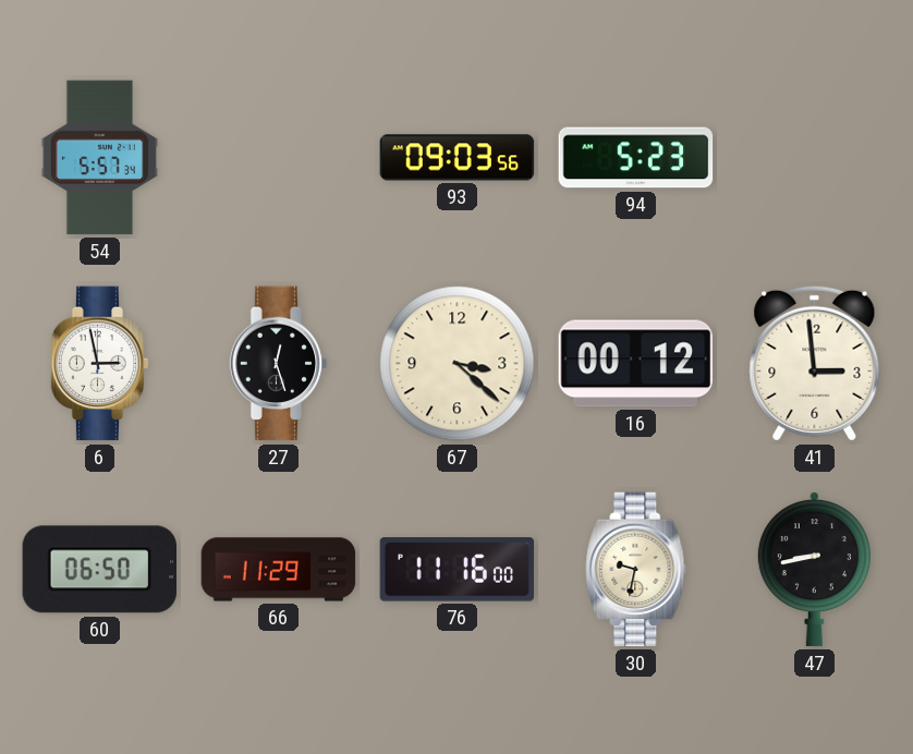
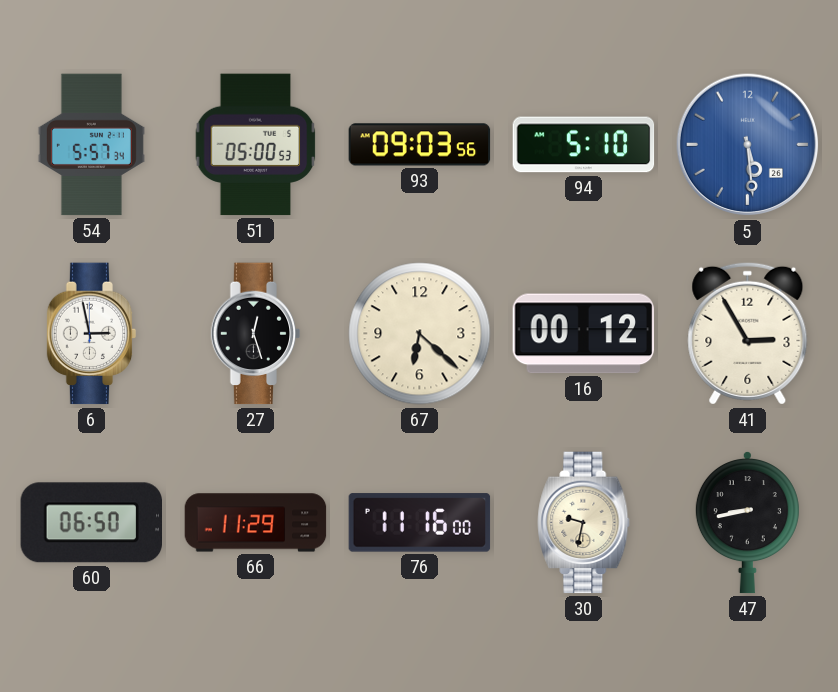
51: none -> 05:00
94: 5:23 -> 5:10
5: none -> 5:29
67: 3:22 -> 6:22
41: 2:59 -> 2:55
